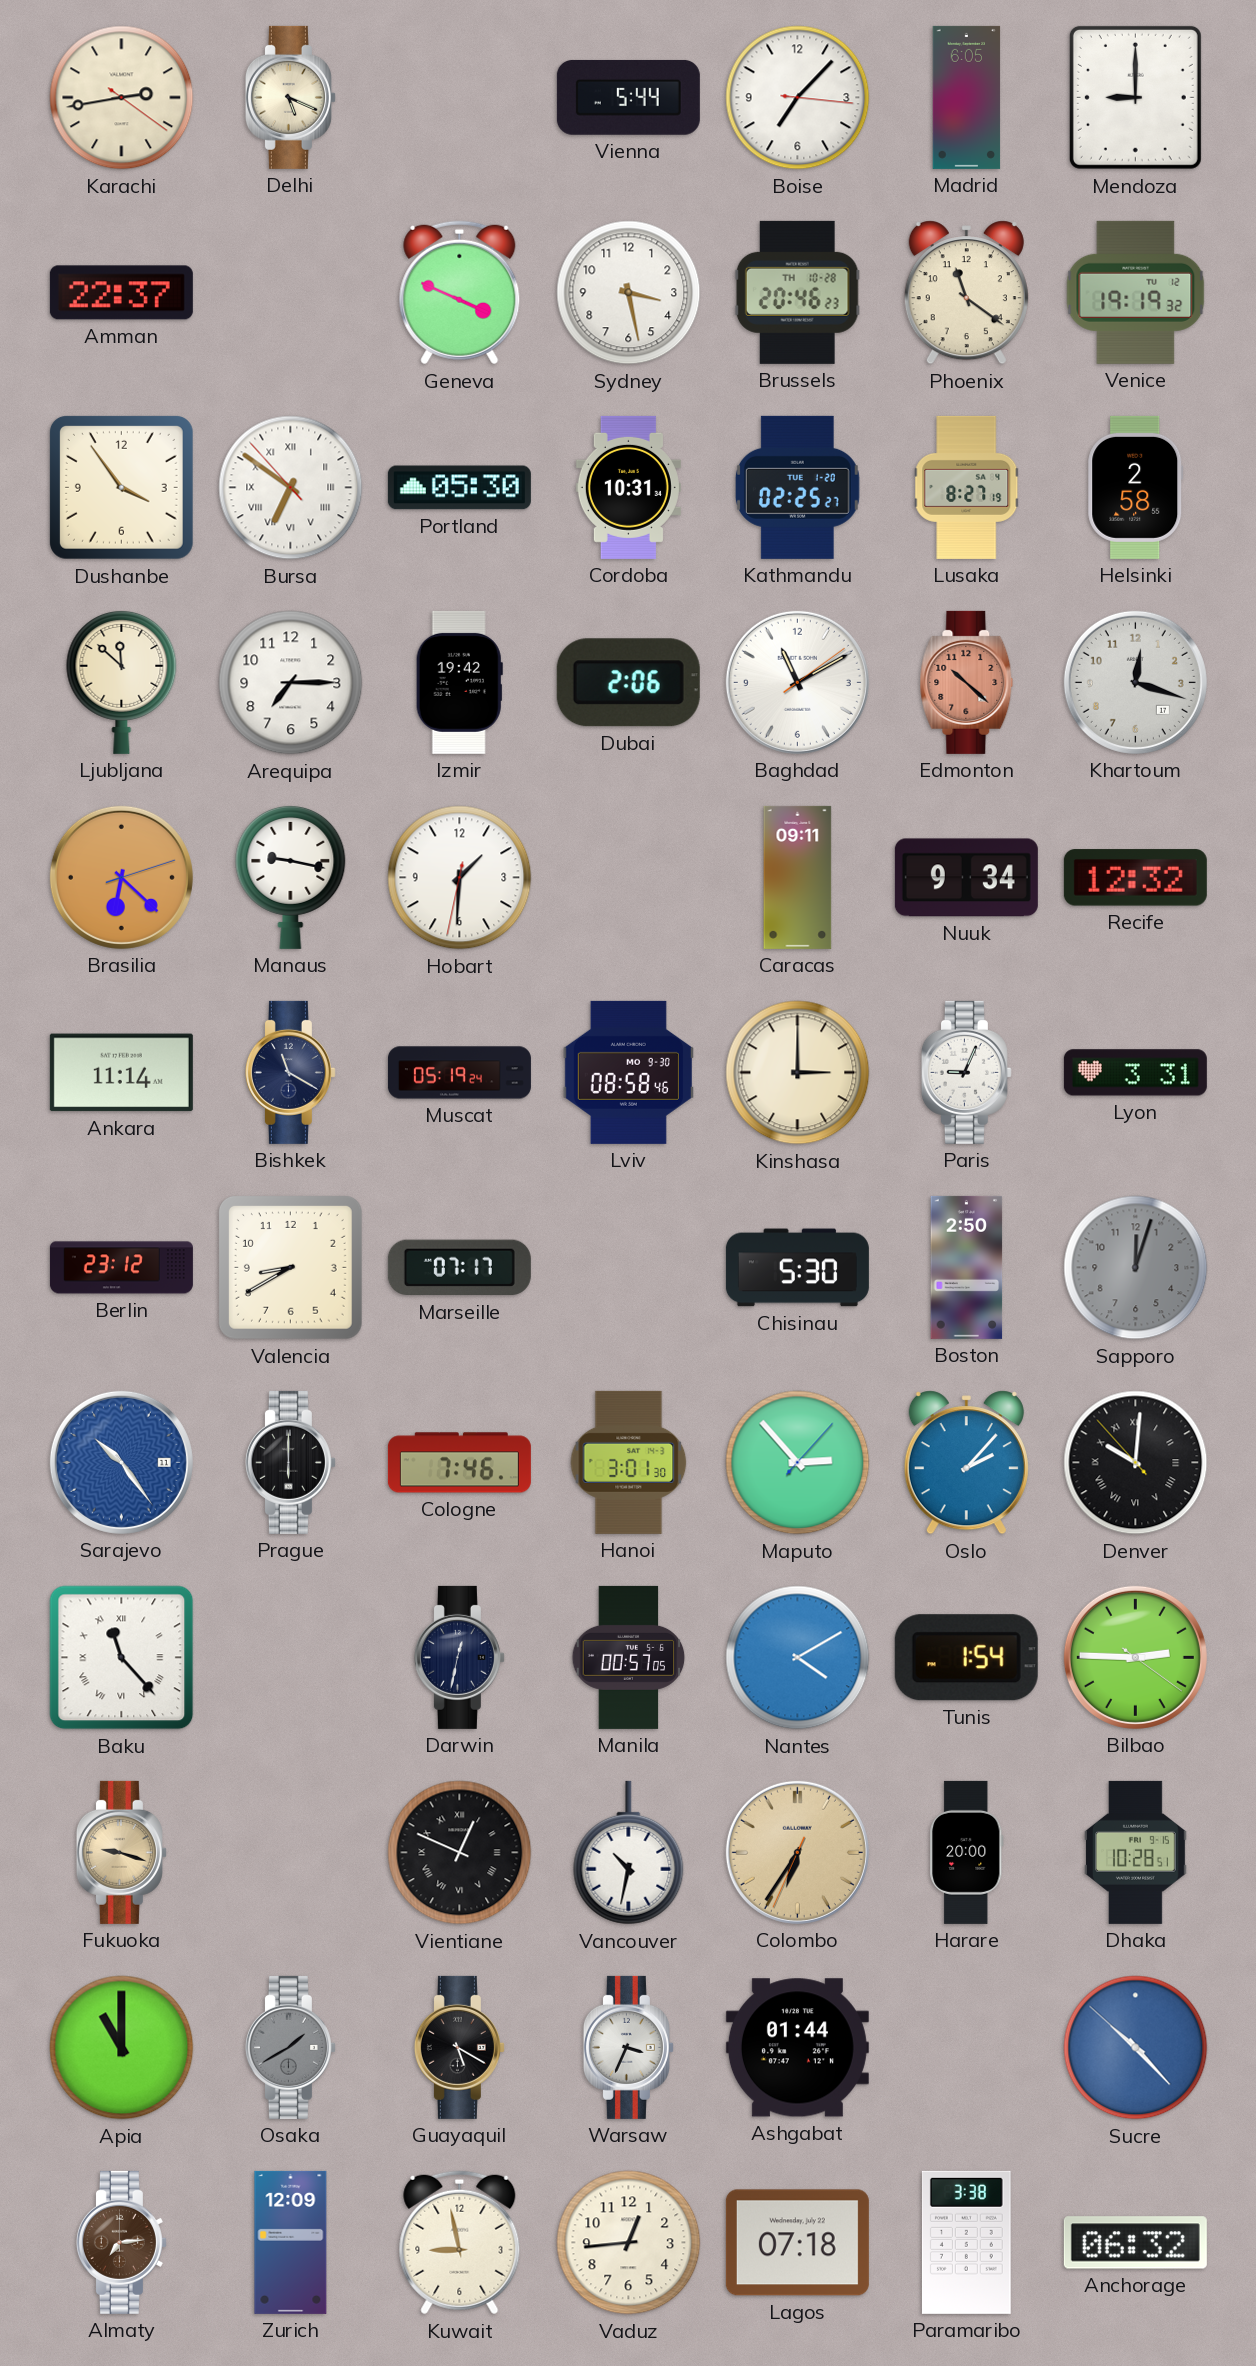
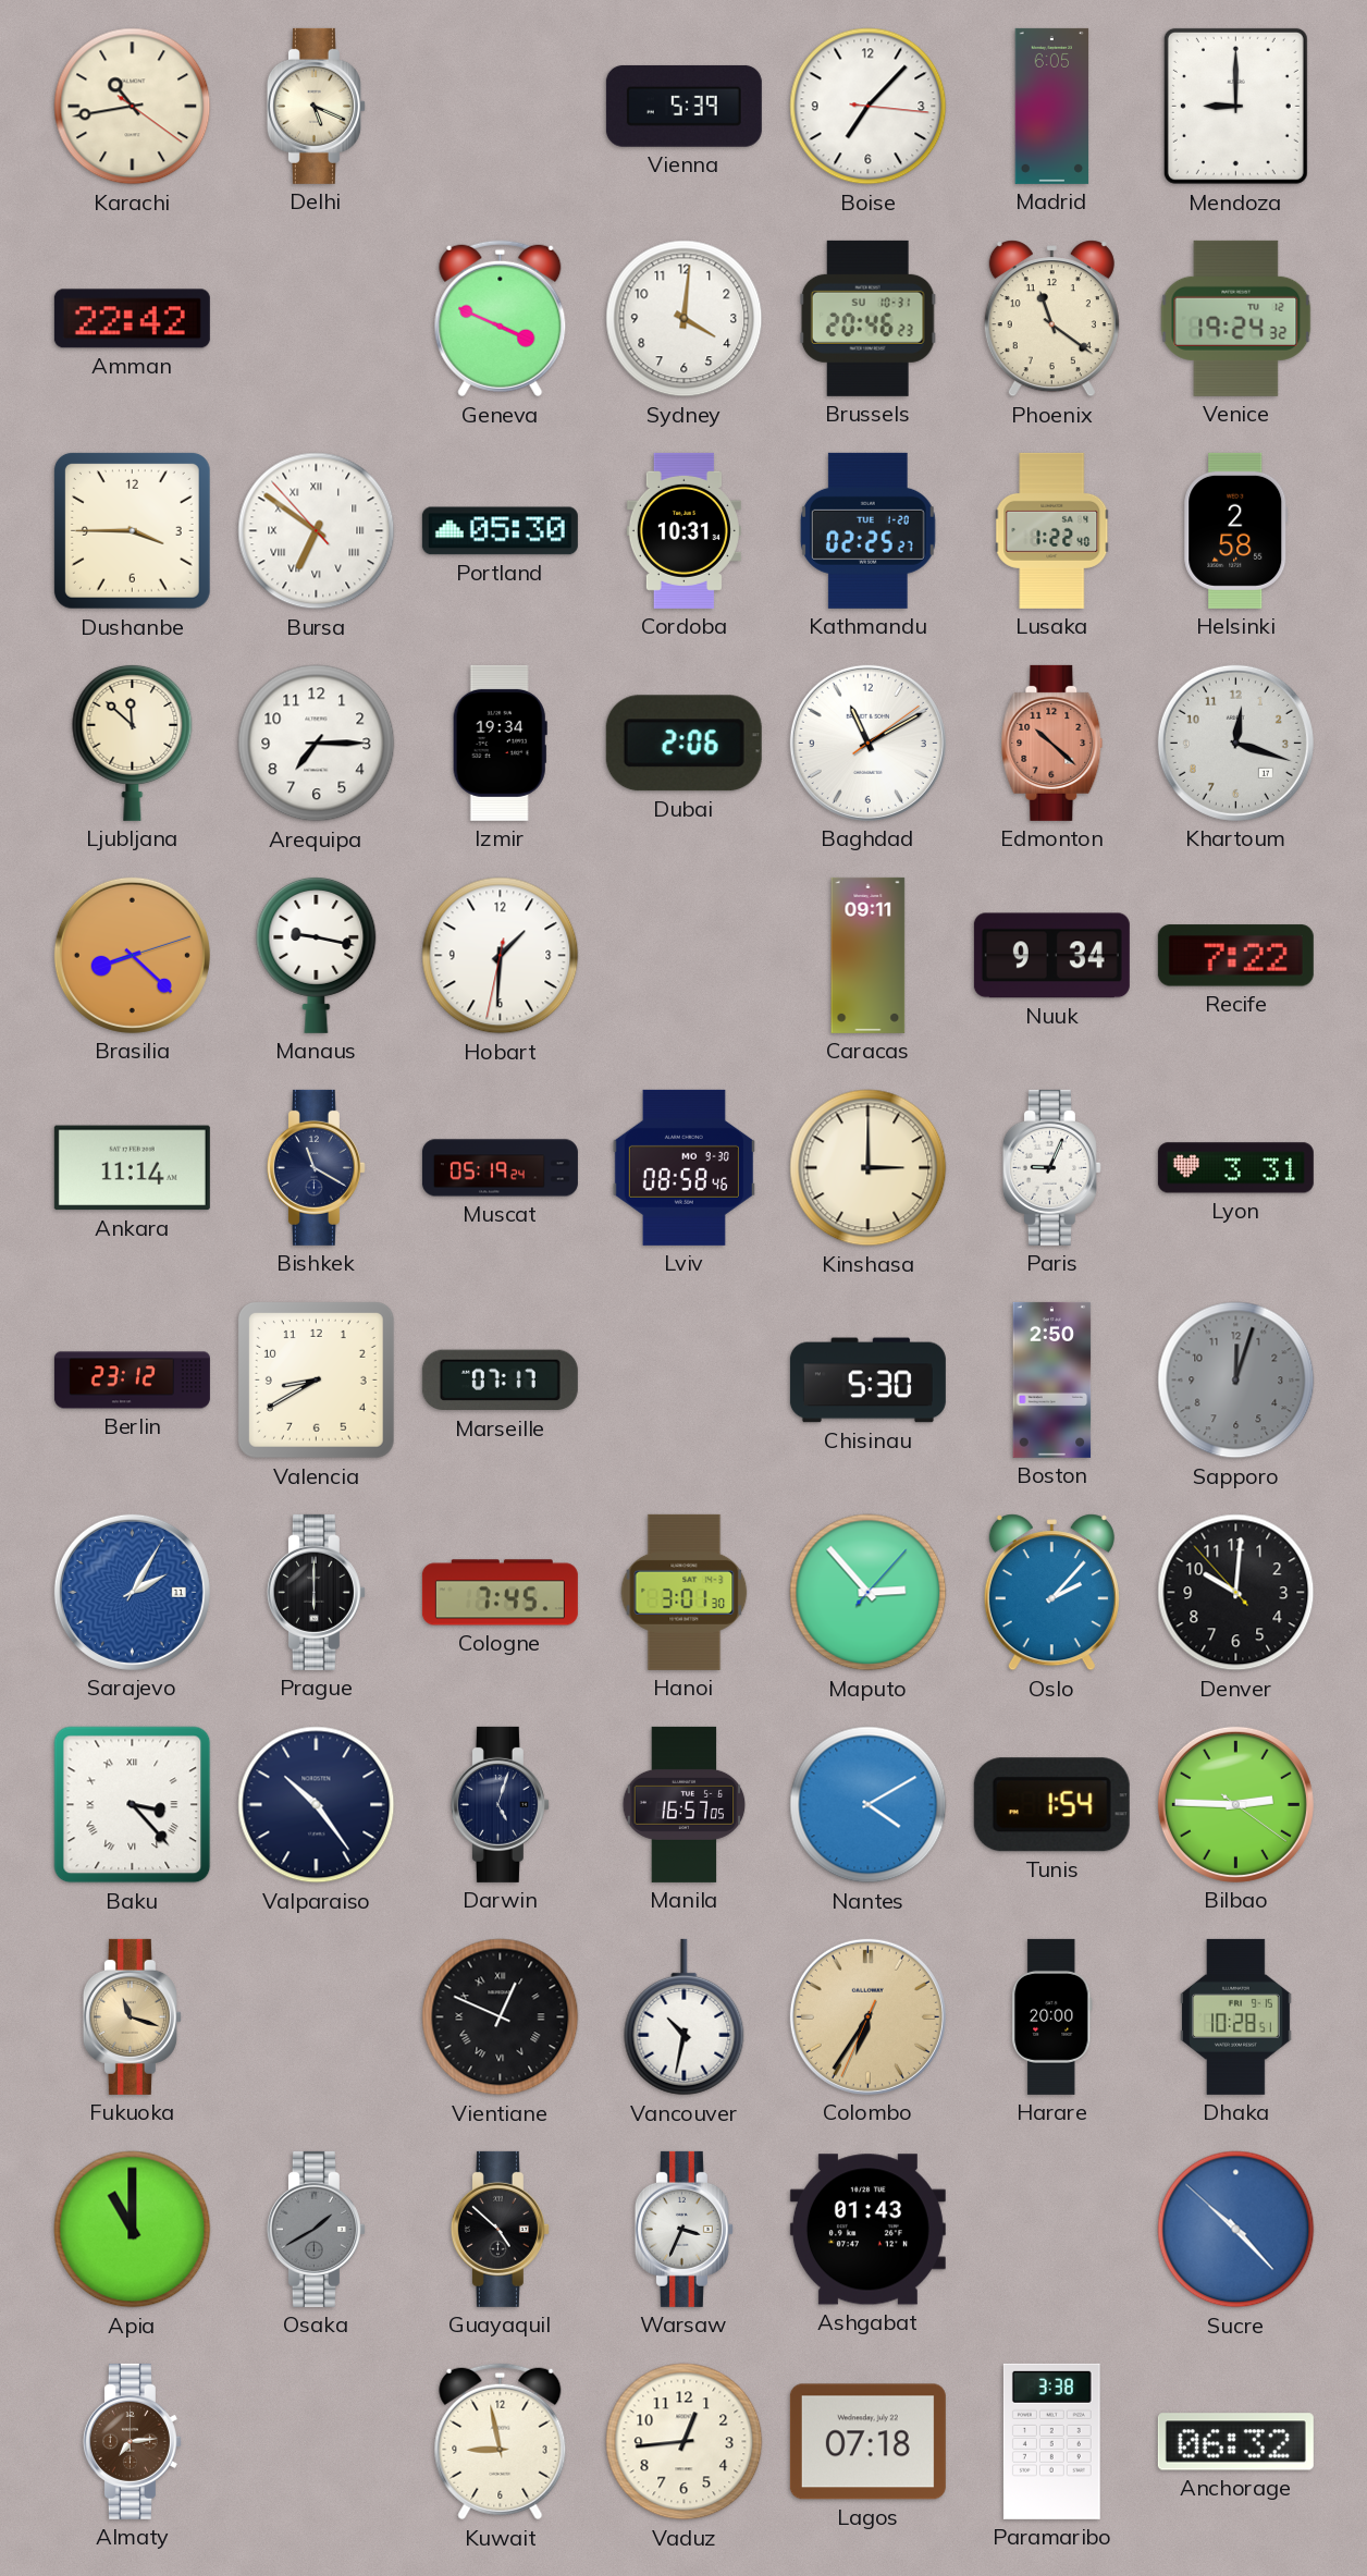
Karachi: 2:43 -> 10:43
Vienna: 5:44 -> 5:39
Amman: 22:37 -> 22:42
Sydney: 3:28 -> 4:01
Brussels date: TH 10-28 -> SU 10-31
Venice: 19:19 -> 19:24
Dushanbe: 3:54 -> 3:45
Lusaka: 8:27 -> 1:22
Izmir: 19:42 -> 19:34
Brasilia: 6:22 -> 8:22
Recife: 12:32 -> 7:22
Sarajevo: 10:24 -> 2:05
Cologne: 7:46 -> 7:45
Denver numerals: Roman -> Arabic
Baku: 11:23 -> 3:23
Valparaiso: none -> 10:24
Darwin: 12:32 -> 5:03
Manila: 00:57 -> 16:57
Fukuoka: 9:18 -> 11:18
Guayaquil: 5:20 -> 4:52
Ashgabat: 01:44 -> 01:43
Zurich: 12:09 -> none
